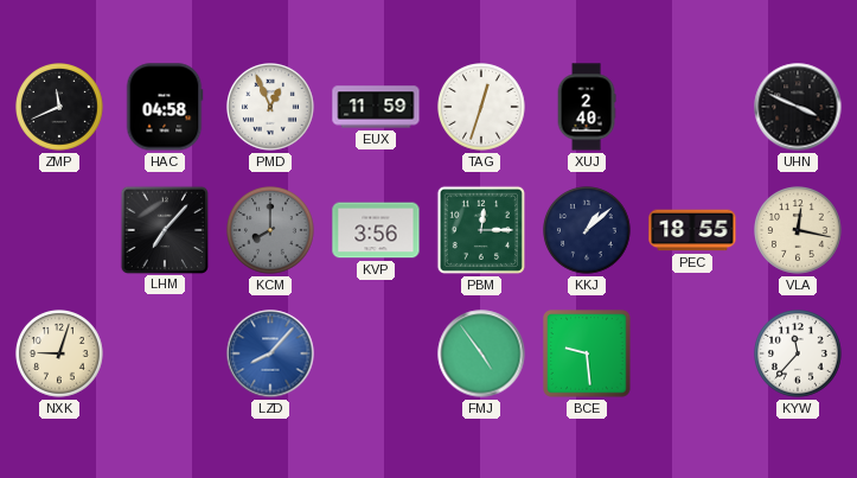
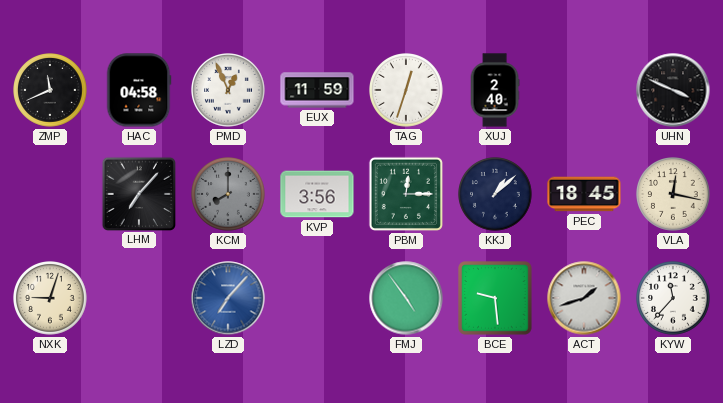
PEC: 18:55 -> 18:45
LZD: 8:07 -> 7:07
ACT: none -> 1:42
